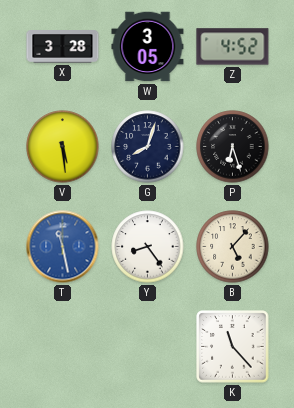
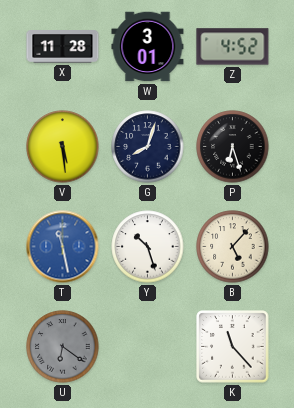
X: 3:28 -> 11:28
W: 3:05 -> 3:01
Y: 8:24 -> 10:27
U: none -> 6:21
